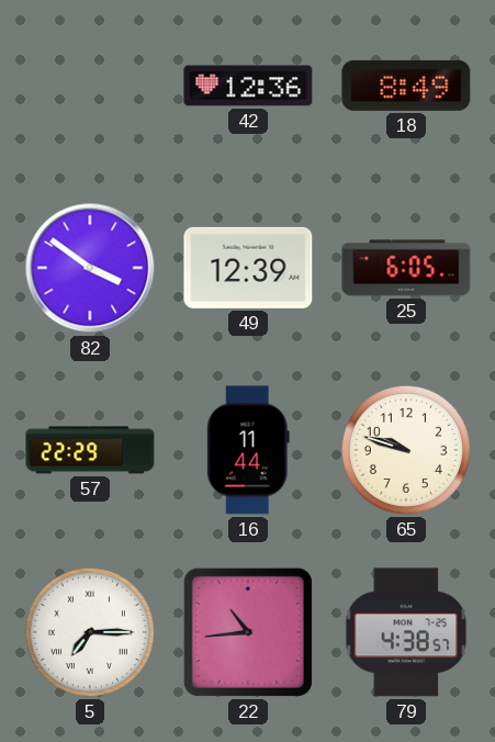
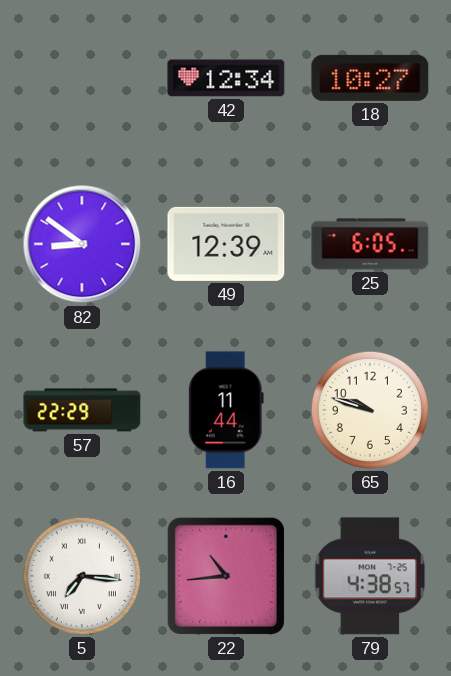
42: 12:36 -> 12:34
18: 8:49 -> 10:27
82: 3:51 -> 8:51
5: 7:15 -> 7:16
